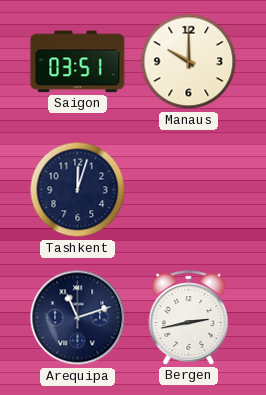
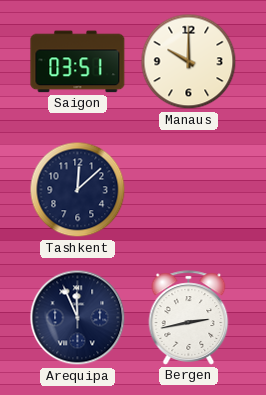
Tashkent: 12:03 -> 12:08
Arequipa: 11:12 -> 11:56
